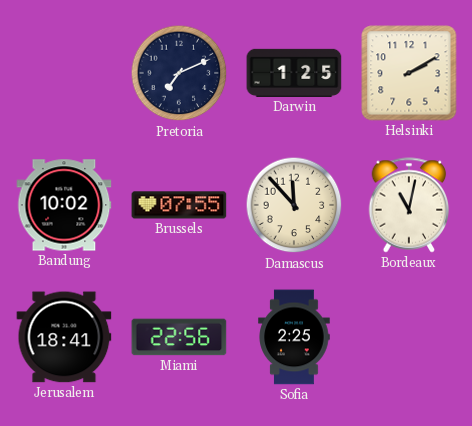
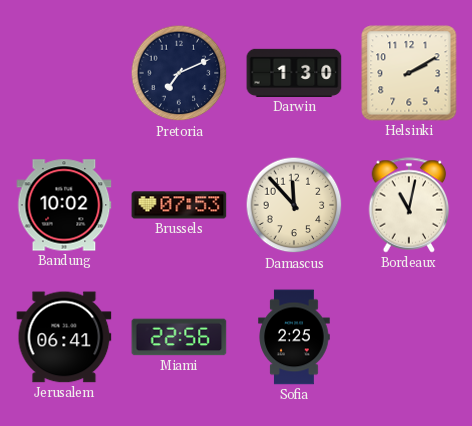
Darwin: 1:25 -> 1:30
Brussels: 07:55 -> 07:53
Jerusalem: 18:41 -> 06:41
